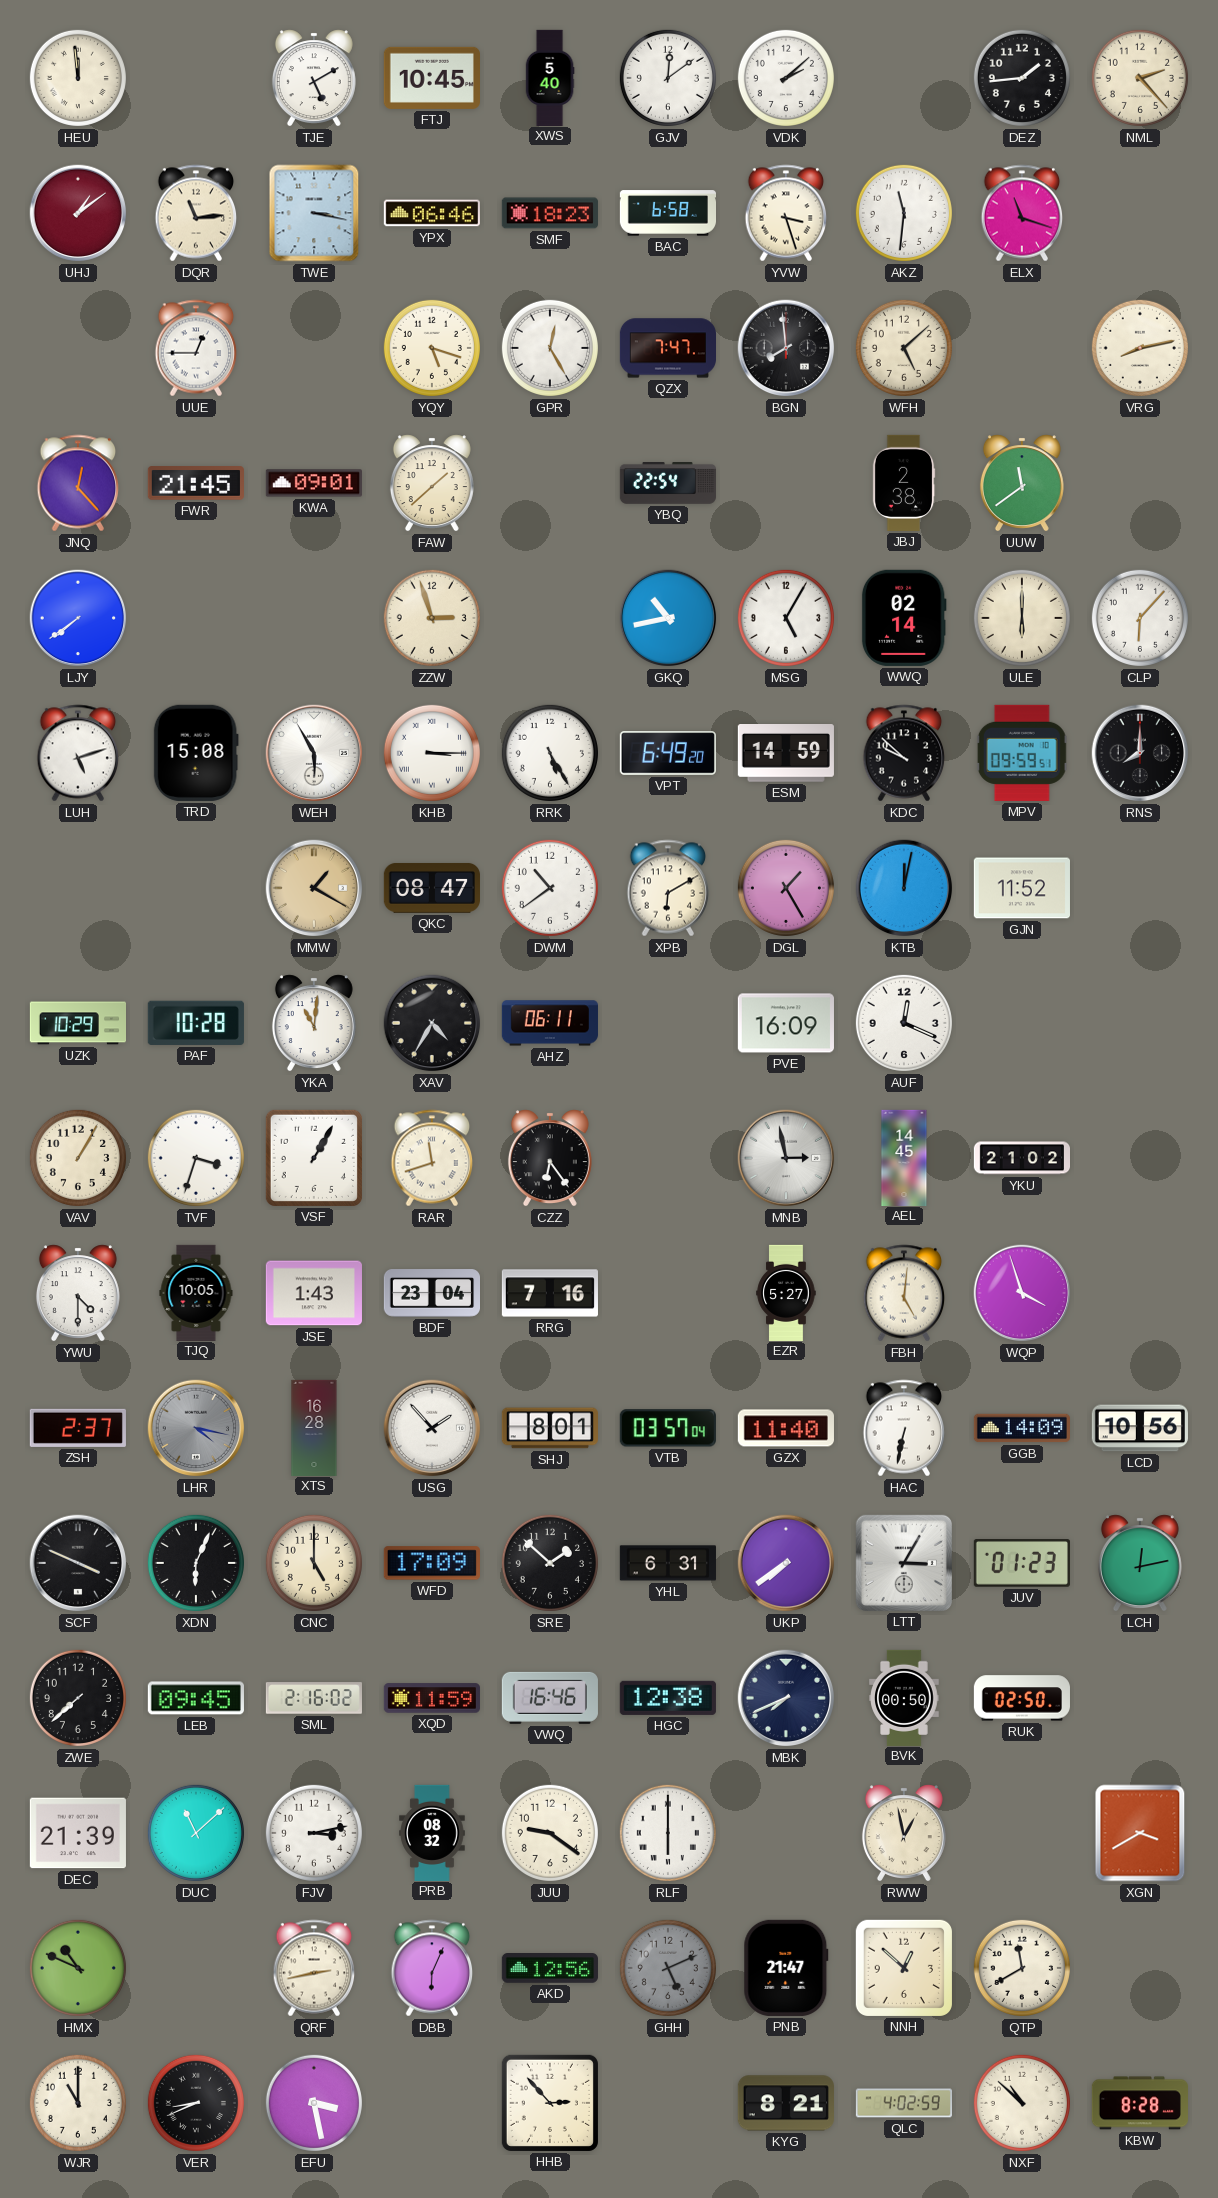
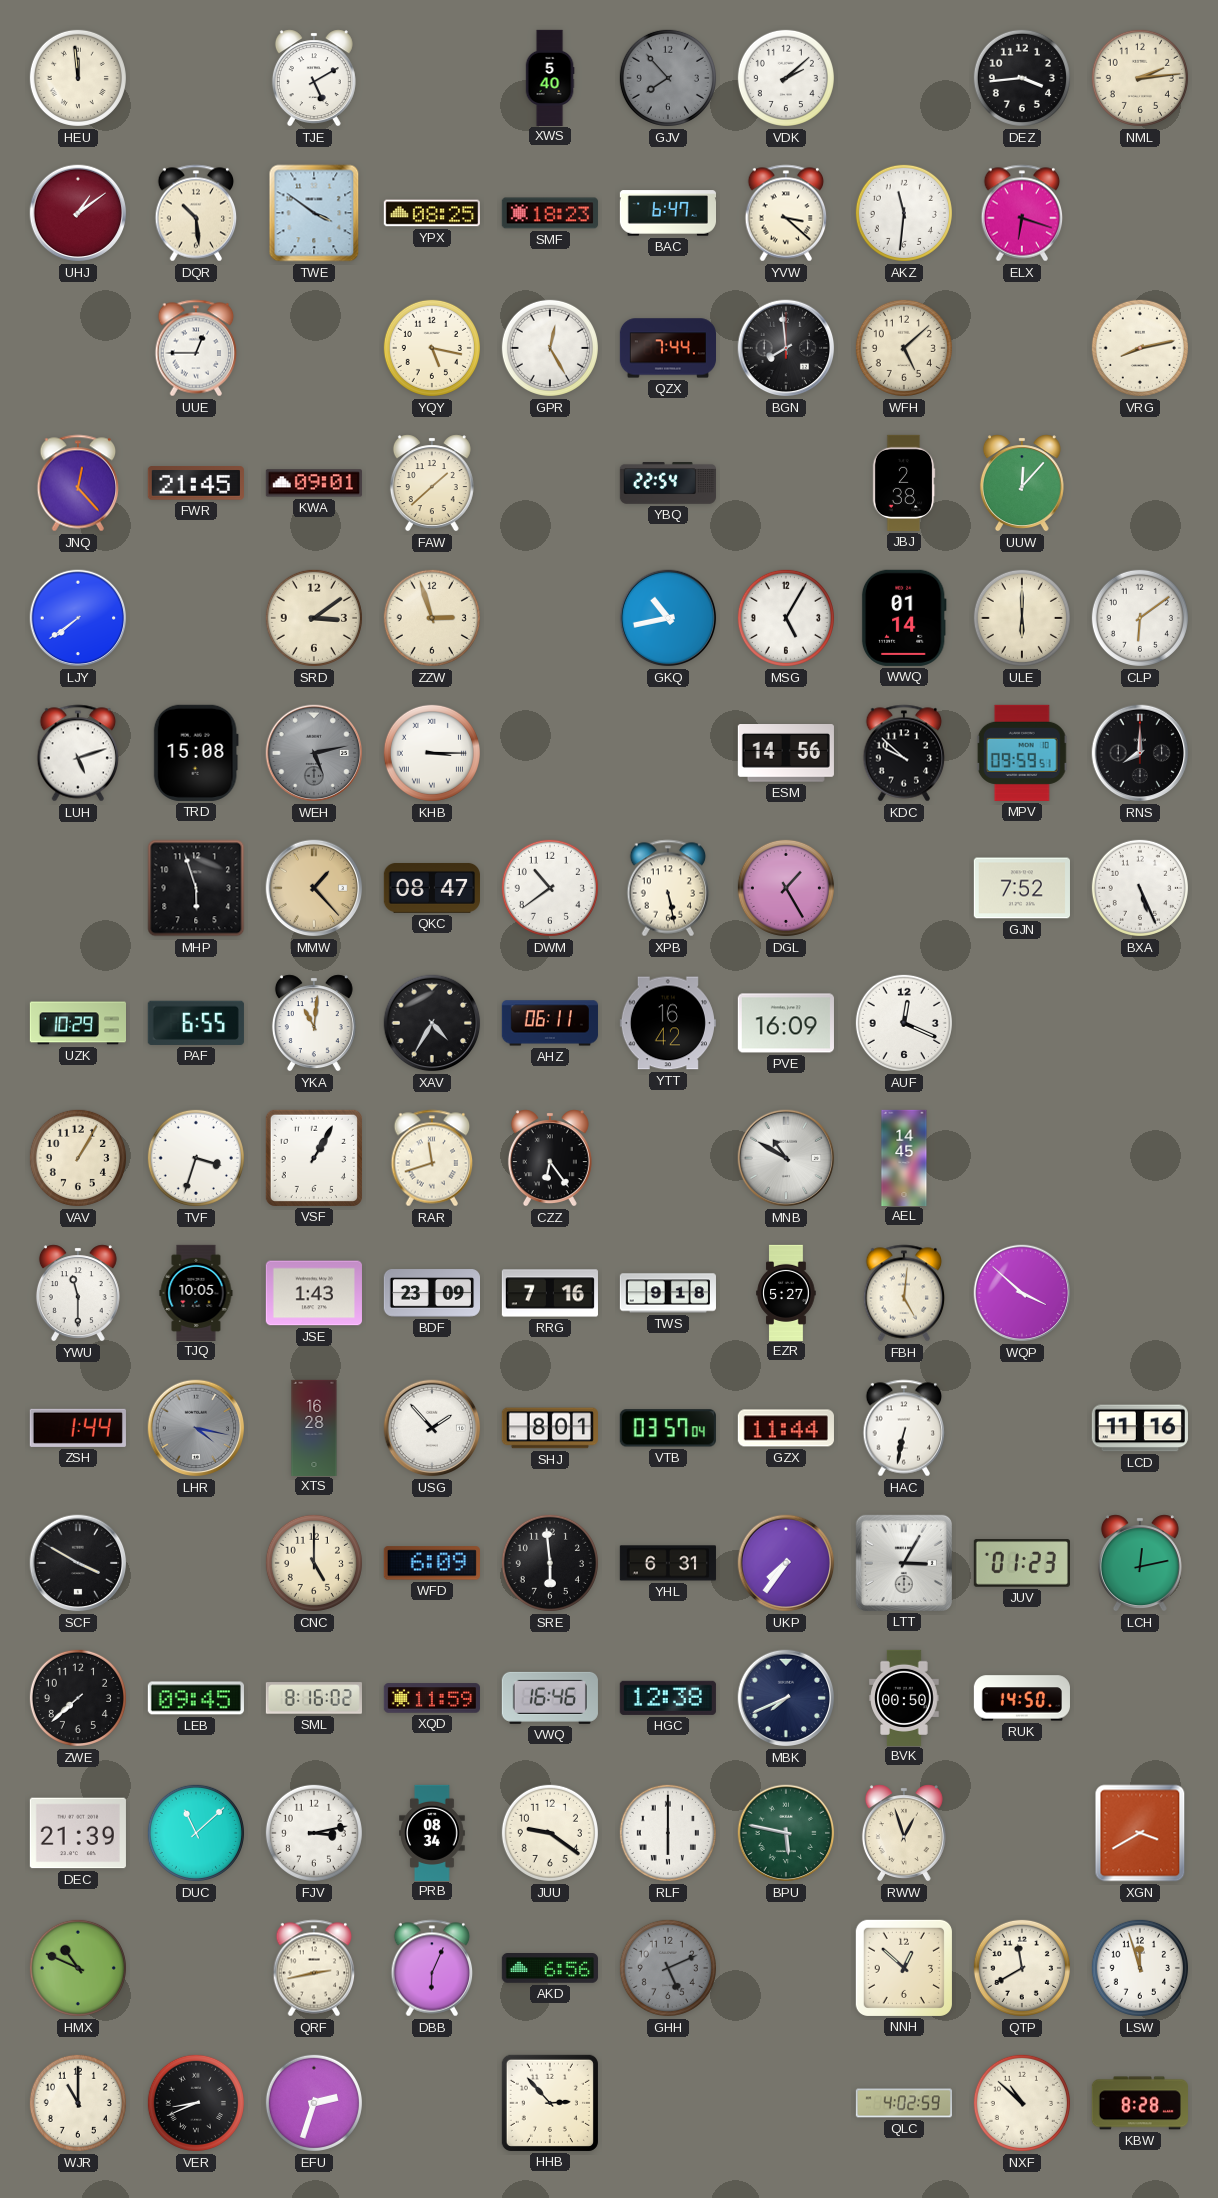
FTJ: 10:45 -> none
GJV: 12:09 -> 7:53
GJV dial: white -> grey
DEZ: 1:44 -> 3:44
NML: 2:23 -> 2:14
DQR: 11:14 -> 10:29
TWE: 3:17 -> 3:51
YPX: 06:46 -> 08:25
BAC: 6:58 -> 6:47
YVW: 3:27 -> 3:22
ELX: 11:18 -> 6:18
YQY: 5:18 -> 5:17
QZX: 7:47 -> 7:44
UUW: 11:39 -> 12:07
SRD: none -> 3:09
WWQ: 02:14 -> 01:14
CLP: 6:07 -> 6:09
WEH: 5:55 -> 5:13
WEH dial: white -> grey
RRK: 5:25 -> none
VPT: 6:49 -> none
ESM: 14:59 -> 14:56
MHP: none -> 5:57
MMW: 1:20 -> 1:23
XPB: 6:10 -> 5:28
KTB: 12:02 -> none
GJN: 11:52 -> 7:52
BXA: none -> 5:26
PAF: 10:28 -> 6:55
YTT: none -> 16:42
MNB: 2:58 -> 10:50
YKU: 21:02 -> none
YWU: 4:30 -> 11:30
BDF: 23:04 -> 23:09
TWS: none -> 9:18
WQP: 3:57 -> 3:52
ZSH: 2:37 -> 1:44
GZX: 11:40 -> 11:44
GGB: 14:09 -> none
LCD: 10:56 -> 11:16
SCF: 3:49 -> 3:50
XDN: 6:04 -> none
WFD: 17:09 -> 6:09
SRE: 1:52 -> 5:59
UKP: 7:39 -> 7:36
SML: 2:16 -> 8:16
RUK: 02:50 -> 14:50
PRB: 08:32 -> 08:34
BPU: none -> 5:47
RWW: 12:58 -> 12:57
AKD: 12:56 -> 6:56
PNB: 21:47 -> none
LSW: none -> 11:57
EFU: 3:28 -> 2:33
KYG: 8:21 -> none
